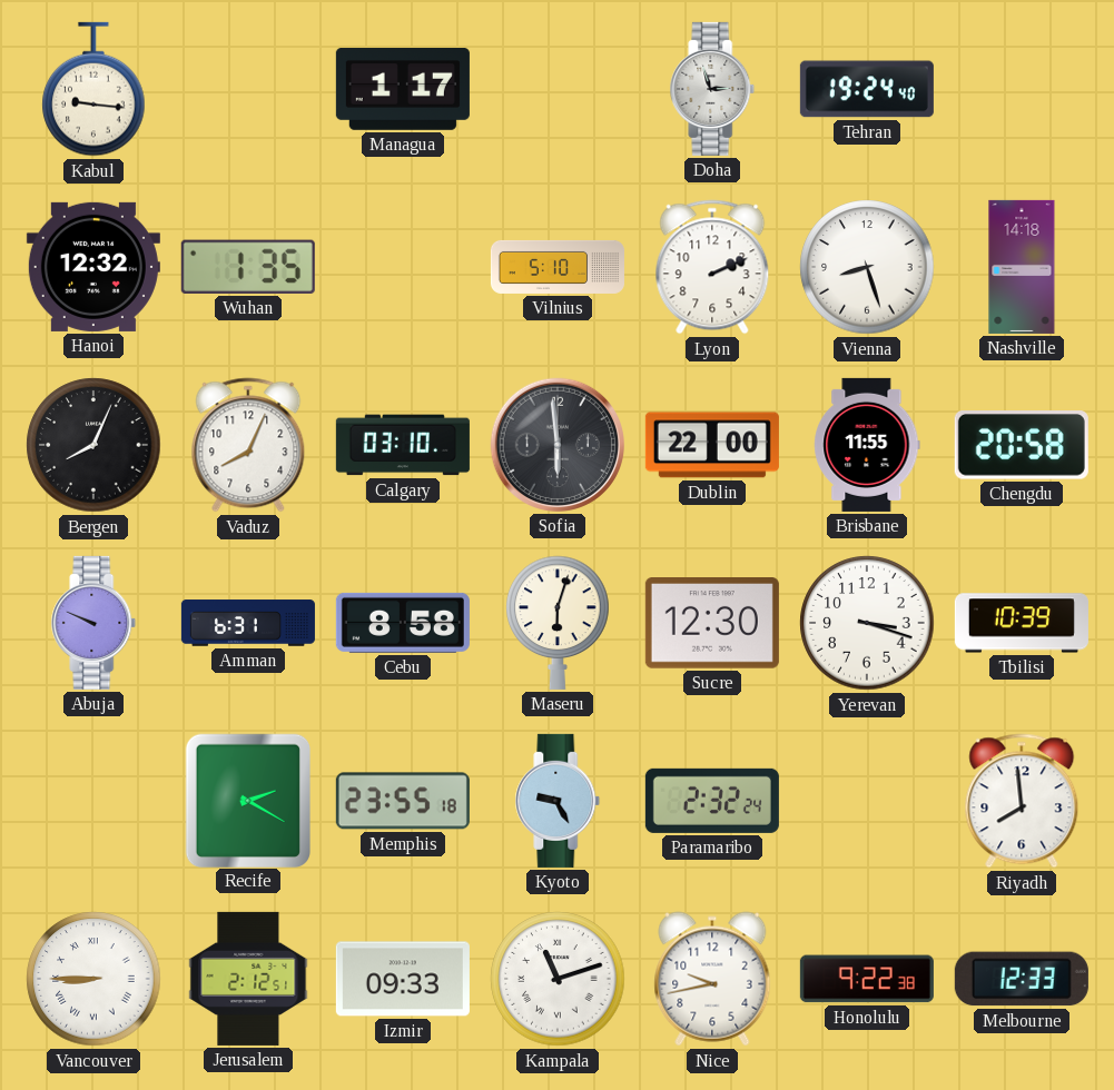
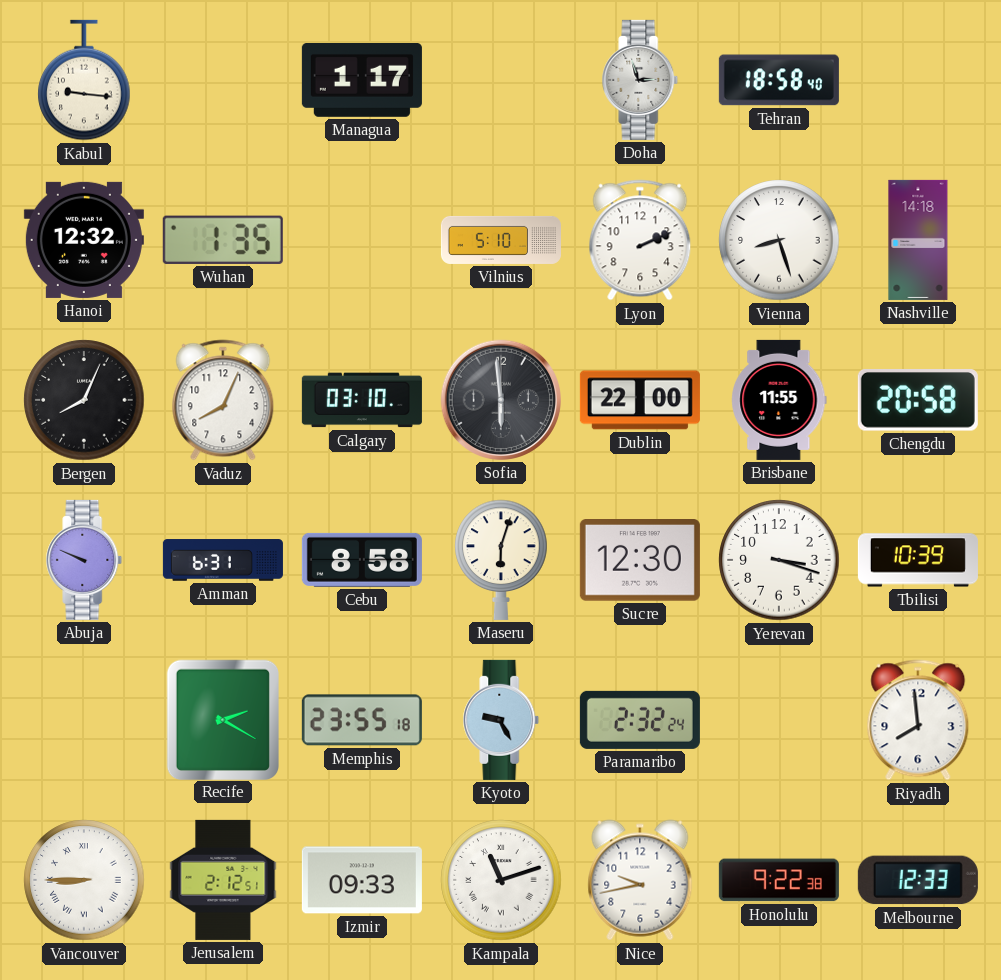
Tehran: 19:24 -> 18:58
